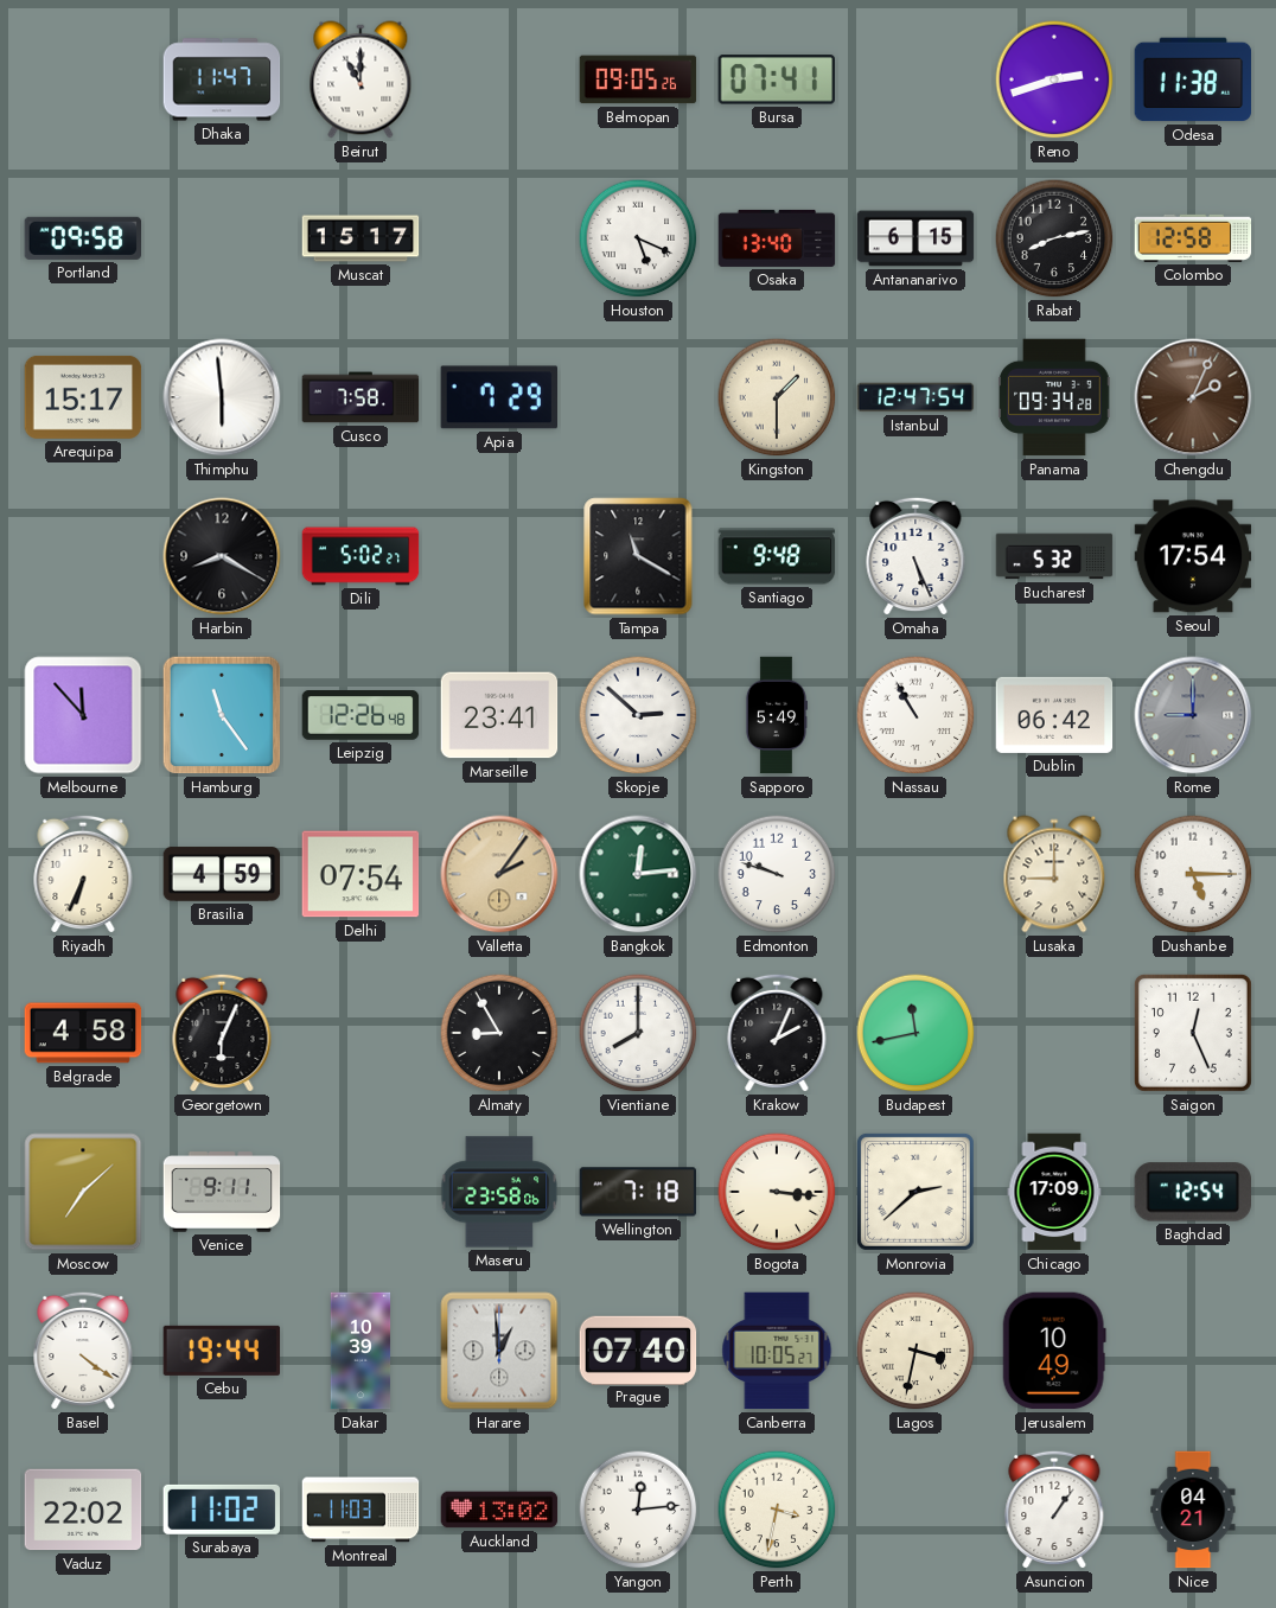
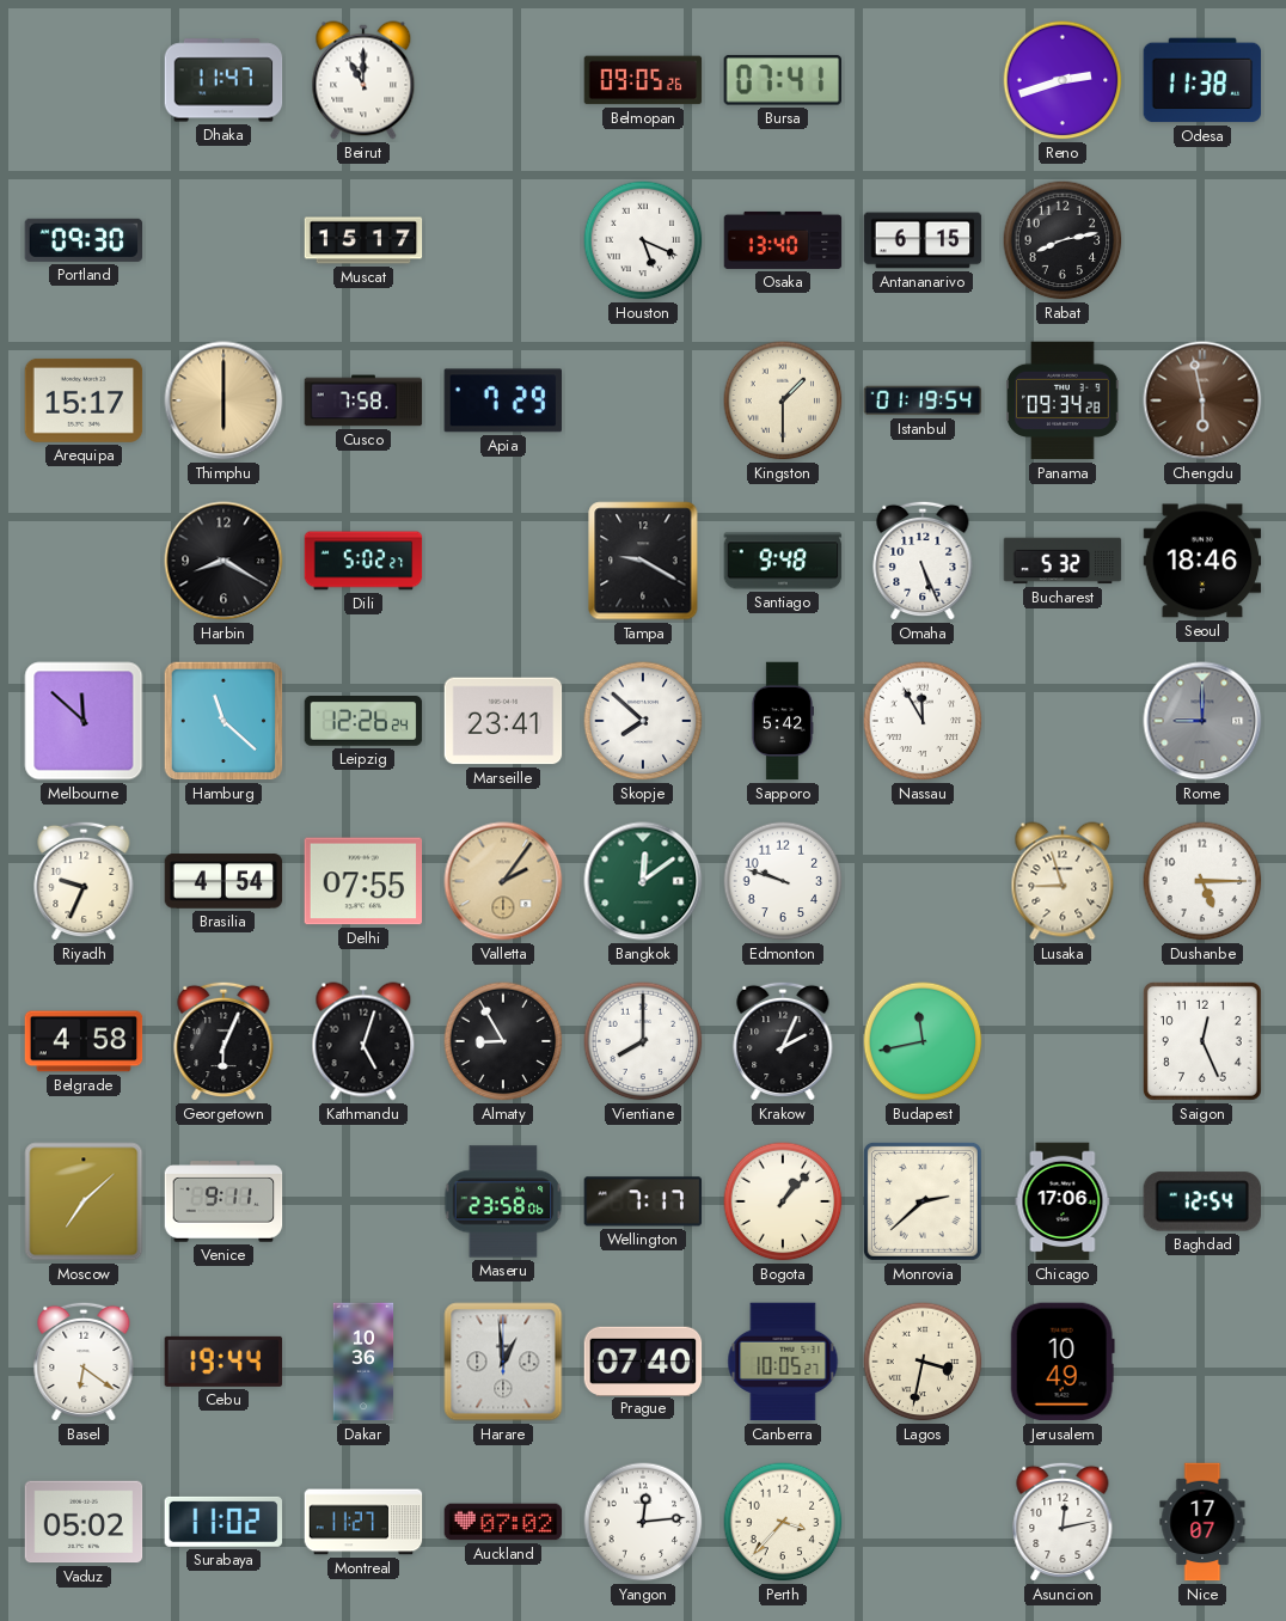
Portland: 09:58 -> 09:30
Colombo: 12:58 -> none
Thimphu: 5:59 -> 6:00
Thimphu dial: white -> champagne
Istanbul: 12:47 -> 01:19
Chengdu: 2:04 -> 5:58
Tampa: 11:20 -> 9:20
Seoul: 17:54 -> 18:46
Melbourne: 11:53 -> 11:52
Hamburg: 11:24 -> 11:22
Leipzig: 12:26:48 -> 12:26:24
Skopje: 2:52 -> 7:52
Sapporo: 5:49 -> 5:42
Nassau: 10:55 -> 11:55
Dublin: 06:42 -> none
Riyadh: 6:34 -> 9:34
Brasilia: 4:59 -> 4:54
Delhi: 07:54 -> 07:55
Bangkok: 12:14 -> 12:09
Lusaka: 9:00 -> 8:57
Kathmandu: none -> 5:03
Wellington: 7:18 -> 7:17
Bogota: 3:16 -> 1:07
Chicago: 17:09 -> 17:06
Basel: 4:21 -> 6:21
Dakar: 10:39 -> 10:36
Vaduz: 22:02 -> 05:02
Montreal: 11:03 -> 11:27
Auckland: 13:02 -> 07:02
Perth: 3:32 -> 3:37
Asuncion: 1:06 -> 12:13
Nice: 04:21 -> 17:07
